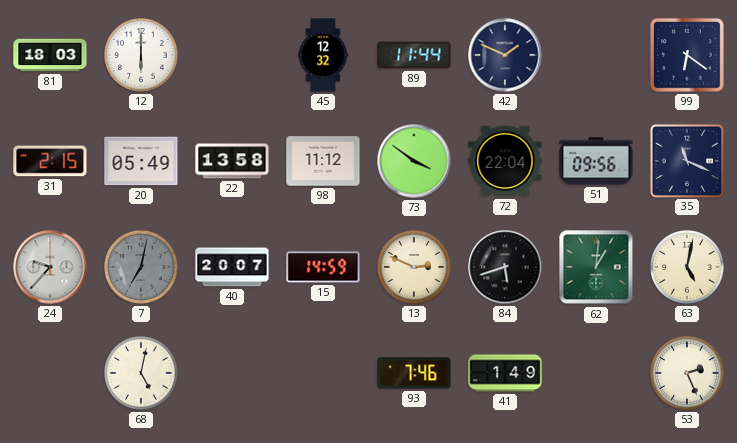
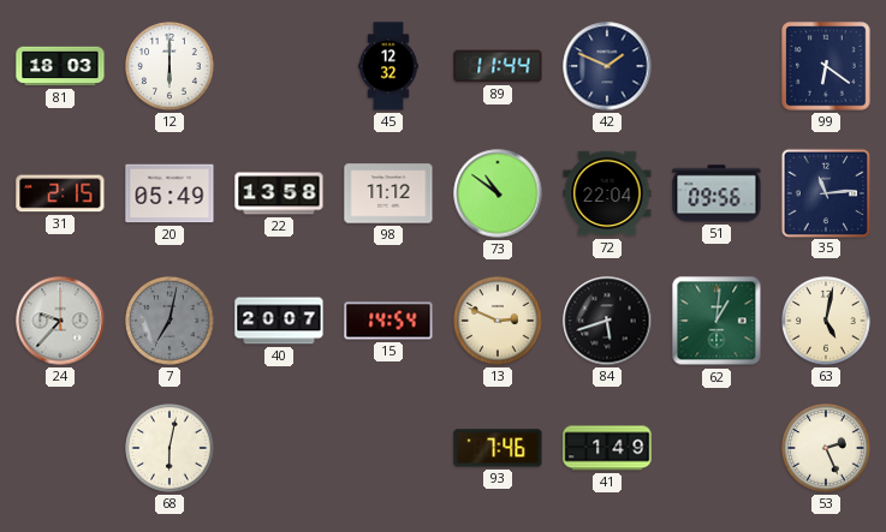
73: 3:51 -> 10:51
35: 11:19 -> 11:14
15: 14:59 -> 14:54
68: 5:02 -> 6:02
